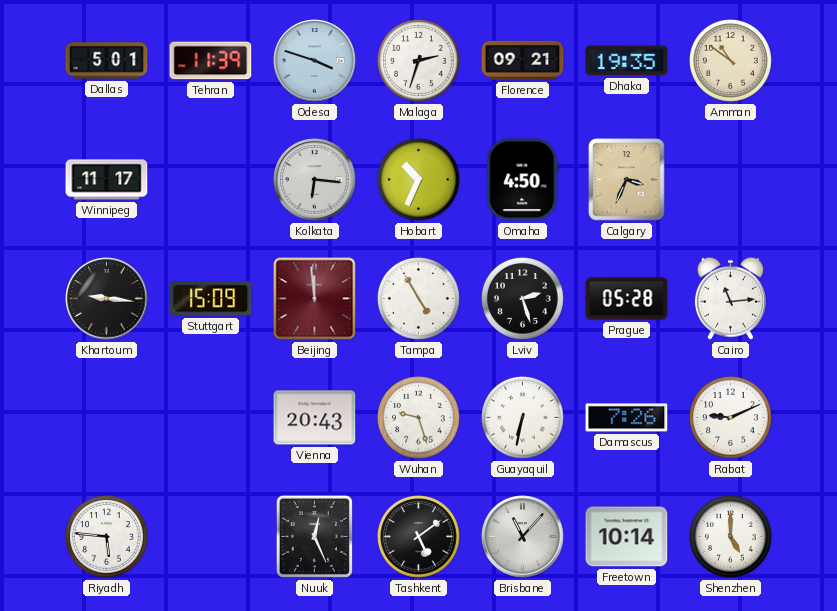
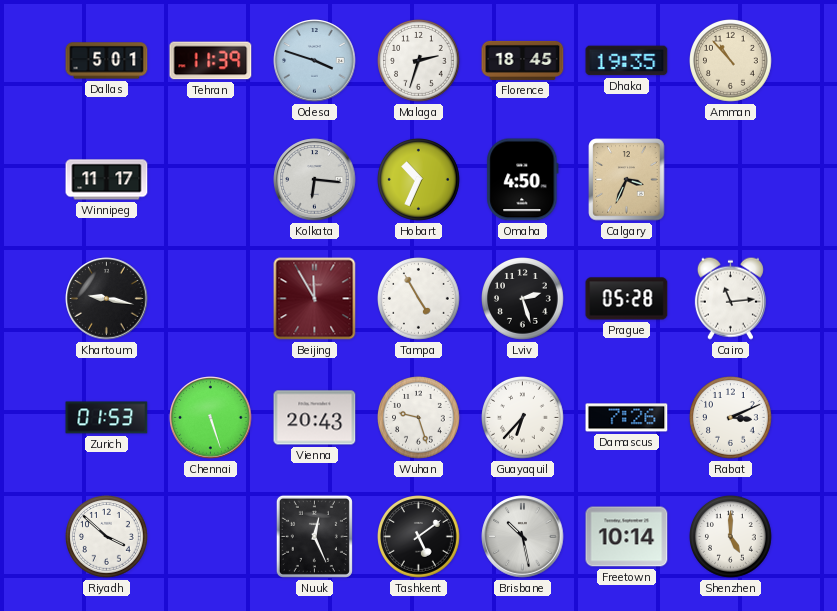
Florence: 09:21 -> 18:45
Amman: 10:51 -> 10:53
Khartoum: 9:16 -> 9:17
Stuttgart: 15:09 -> none
Beijing: 11:59 -> 11:55
Zurich: none -> 01:53
Chennai: none -> 5:27
Guayaquil: 6:32 -> 6:37
Rabat: 9:11 -> 3:11
Riyadh: 5:46 -> 3:52
Brisbane: 11:07 -> 10:28
